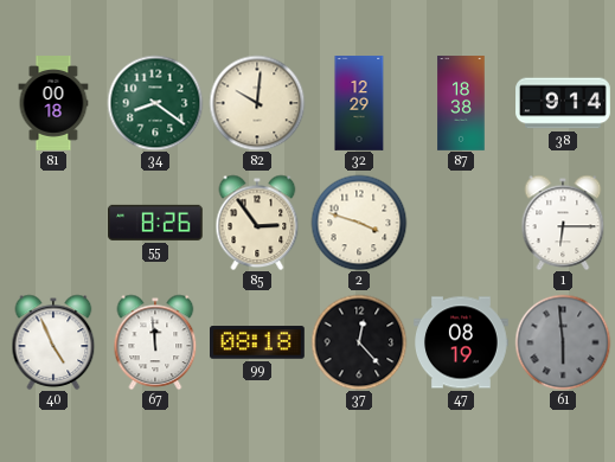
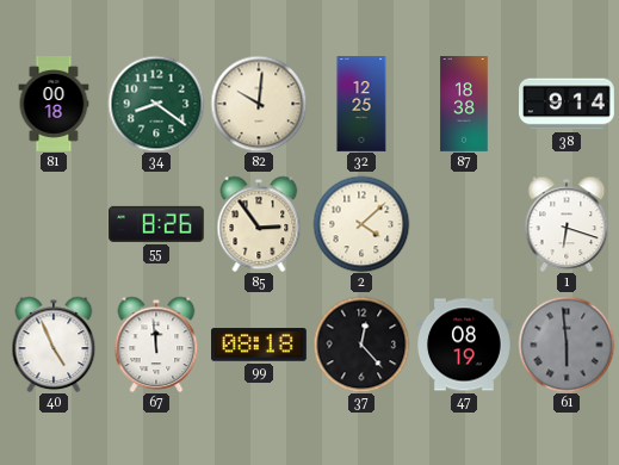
32: 12:29 -> 12:25
2: 3:48 -> 4:08
1: 6:15 -> 6:18
